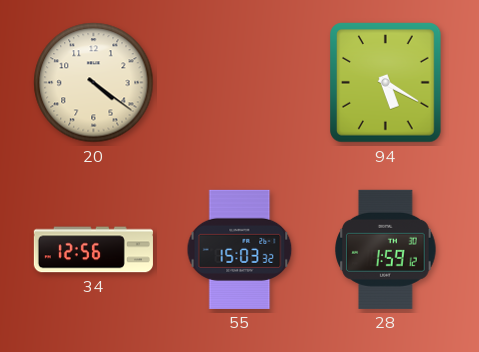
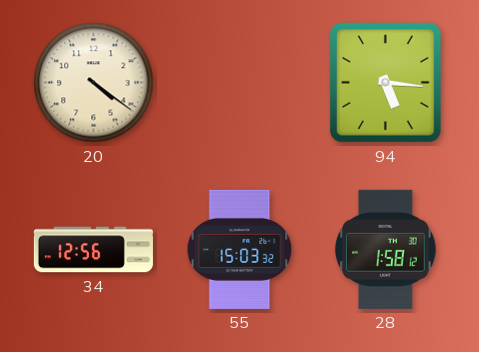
94: 5:20 -> 5:16
28: 1:59 -> 1:58
